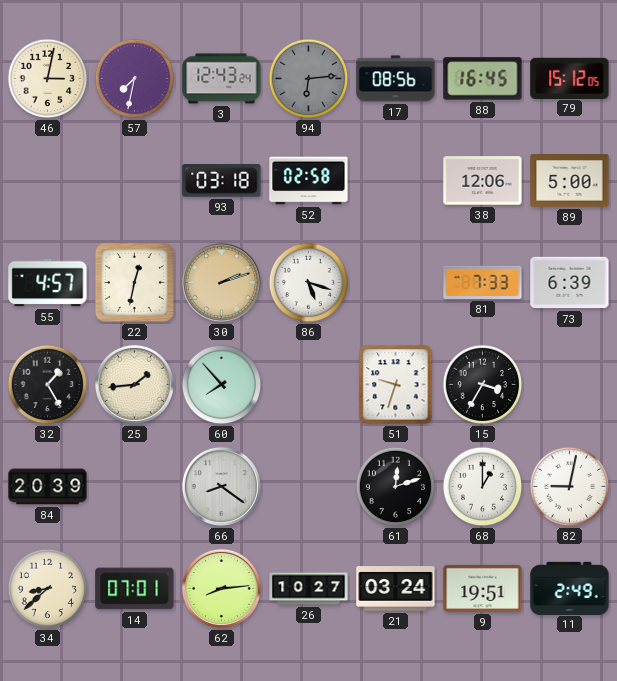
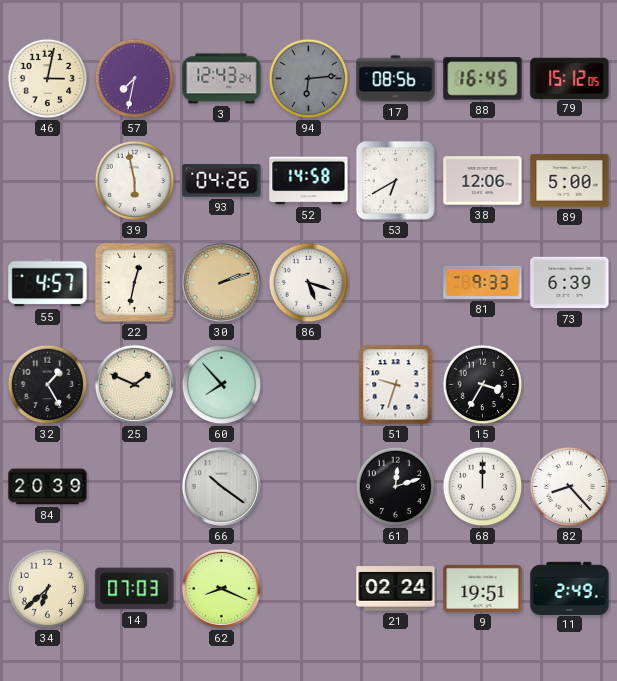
39: none -> 5:58
93: 03:18 -> 04:26
52: 02:58 -> 14:58
53: none -> 6:40
81: 7:33 -> 9:33
25: 1:44 -> 1:49
66: 8:21 -> 10:21
68: 1:00 -> 12:00
82: 9:02 -> 8:23
34: 8:38 -> 6:38
14: 07:01 -> 07:03
62: 8:14 -> 8:19
26: 10:27 -> none
21: 03:24 -> 02:24
